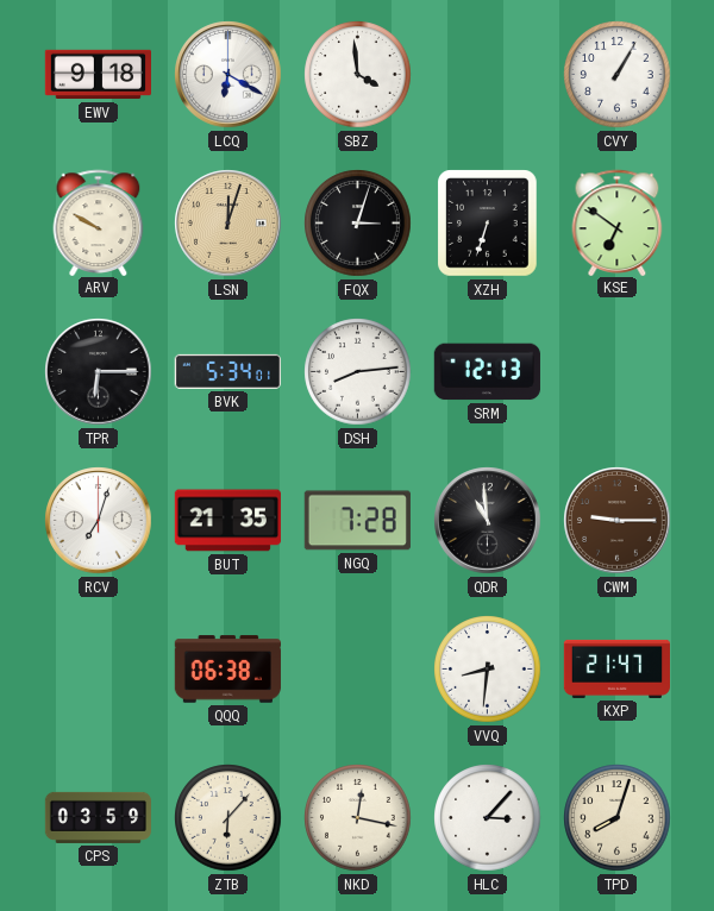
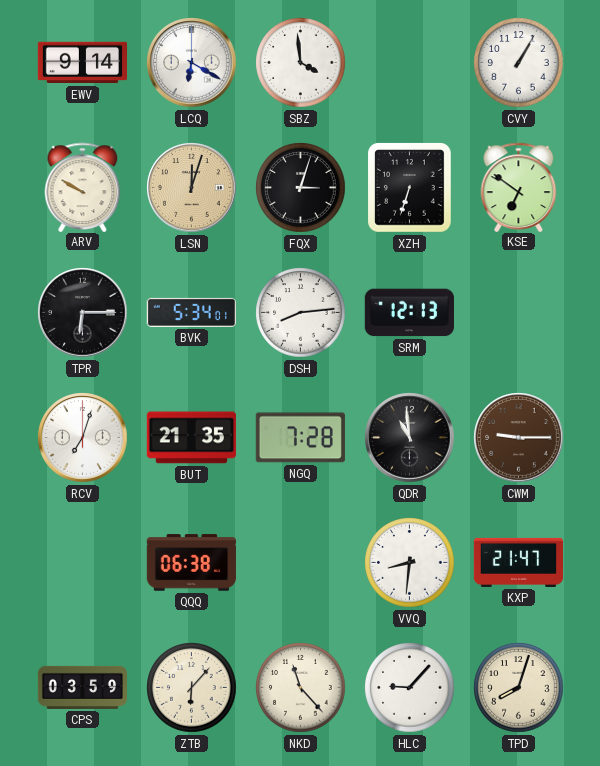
EWV: 9:18 -> 9:14
NKD: 12:17 -> 11:23
HLC: 3:07 -> 9:07
